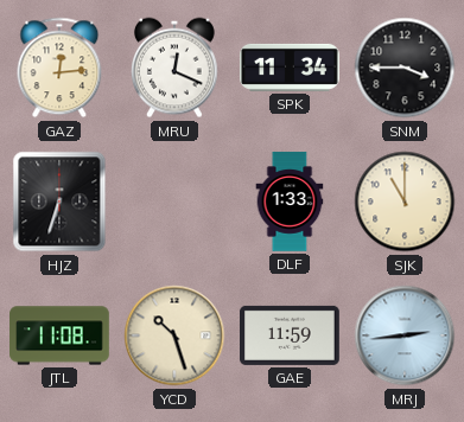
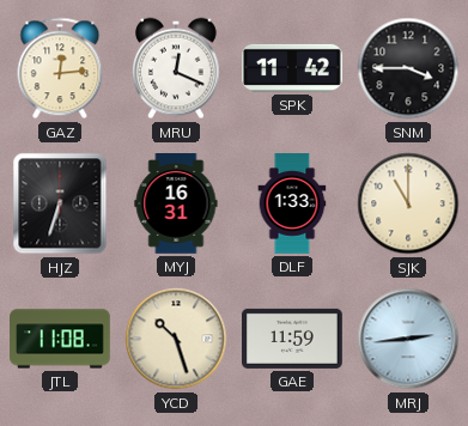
SPK: 11:34 -> 11:42
MYJ: none -> 16:31
